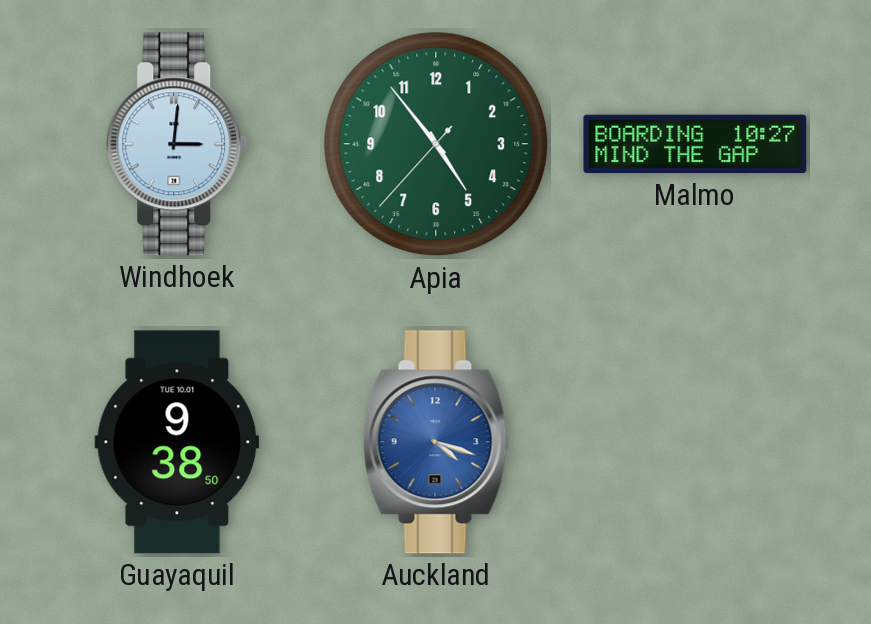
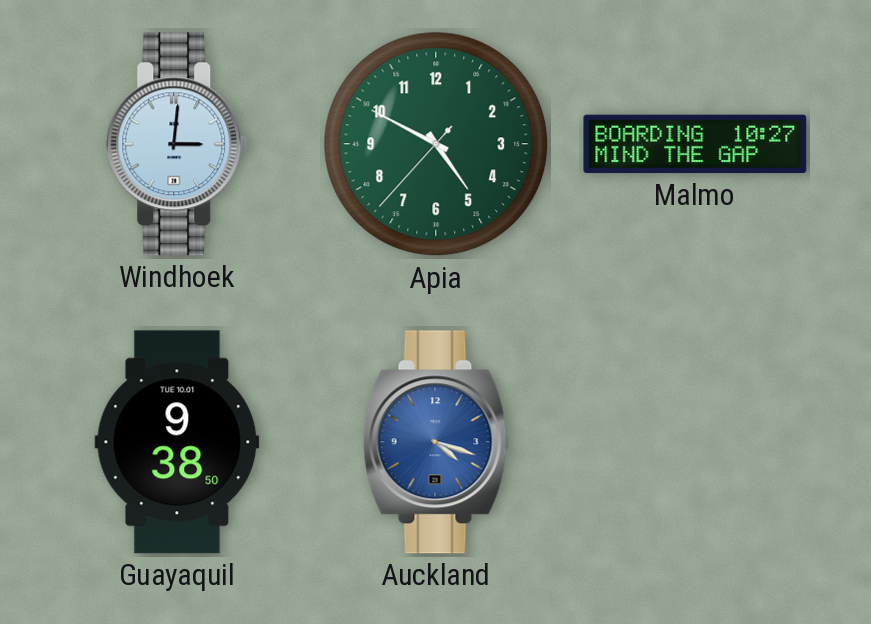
Apia: 4:53 -> 4:49
